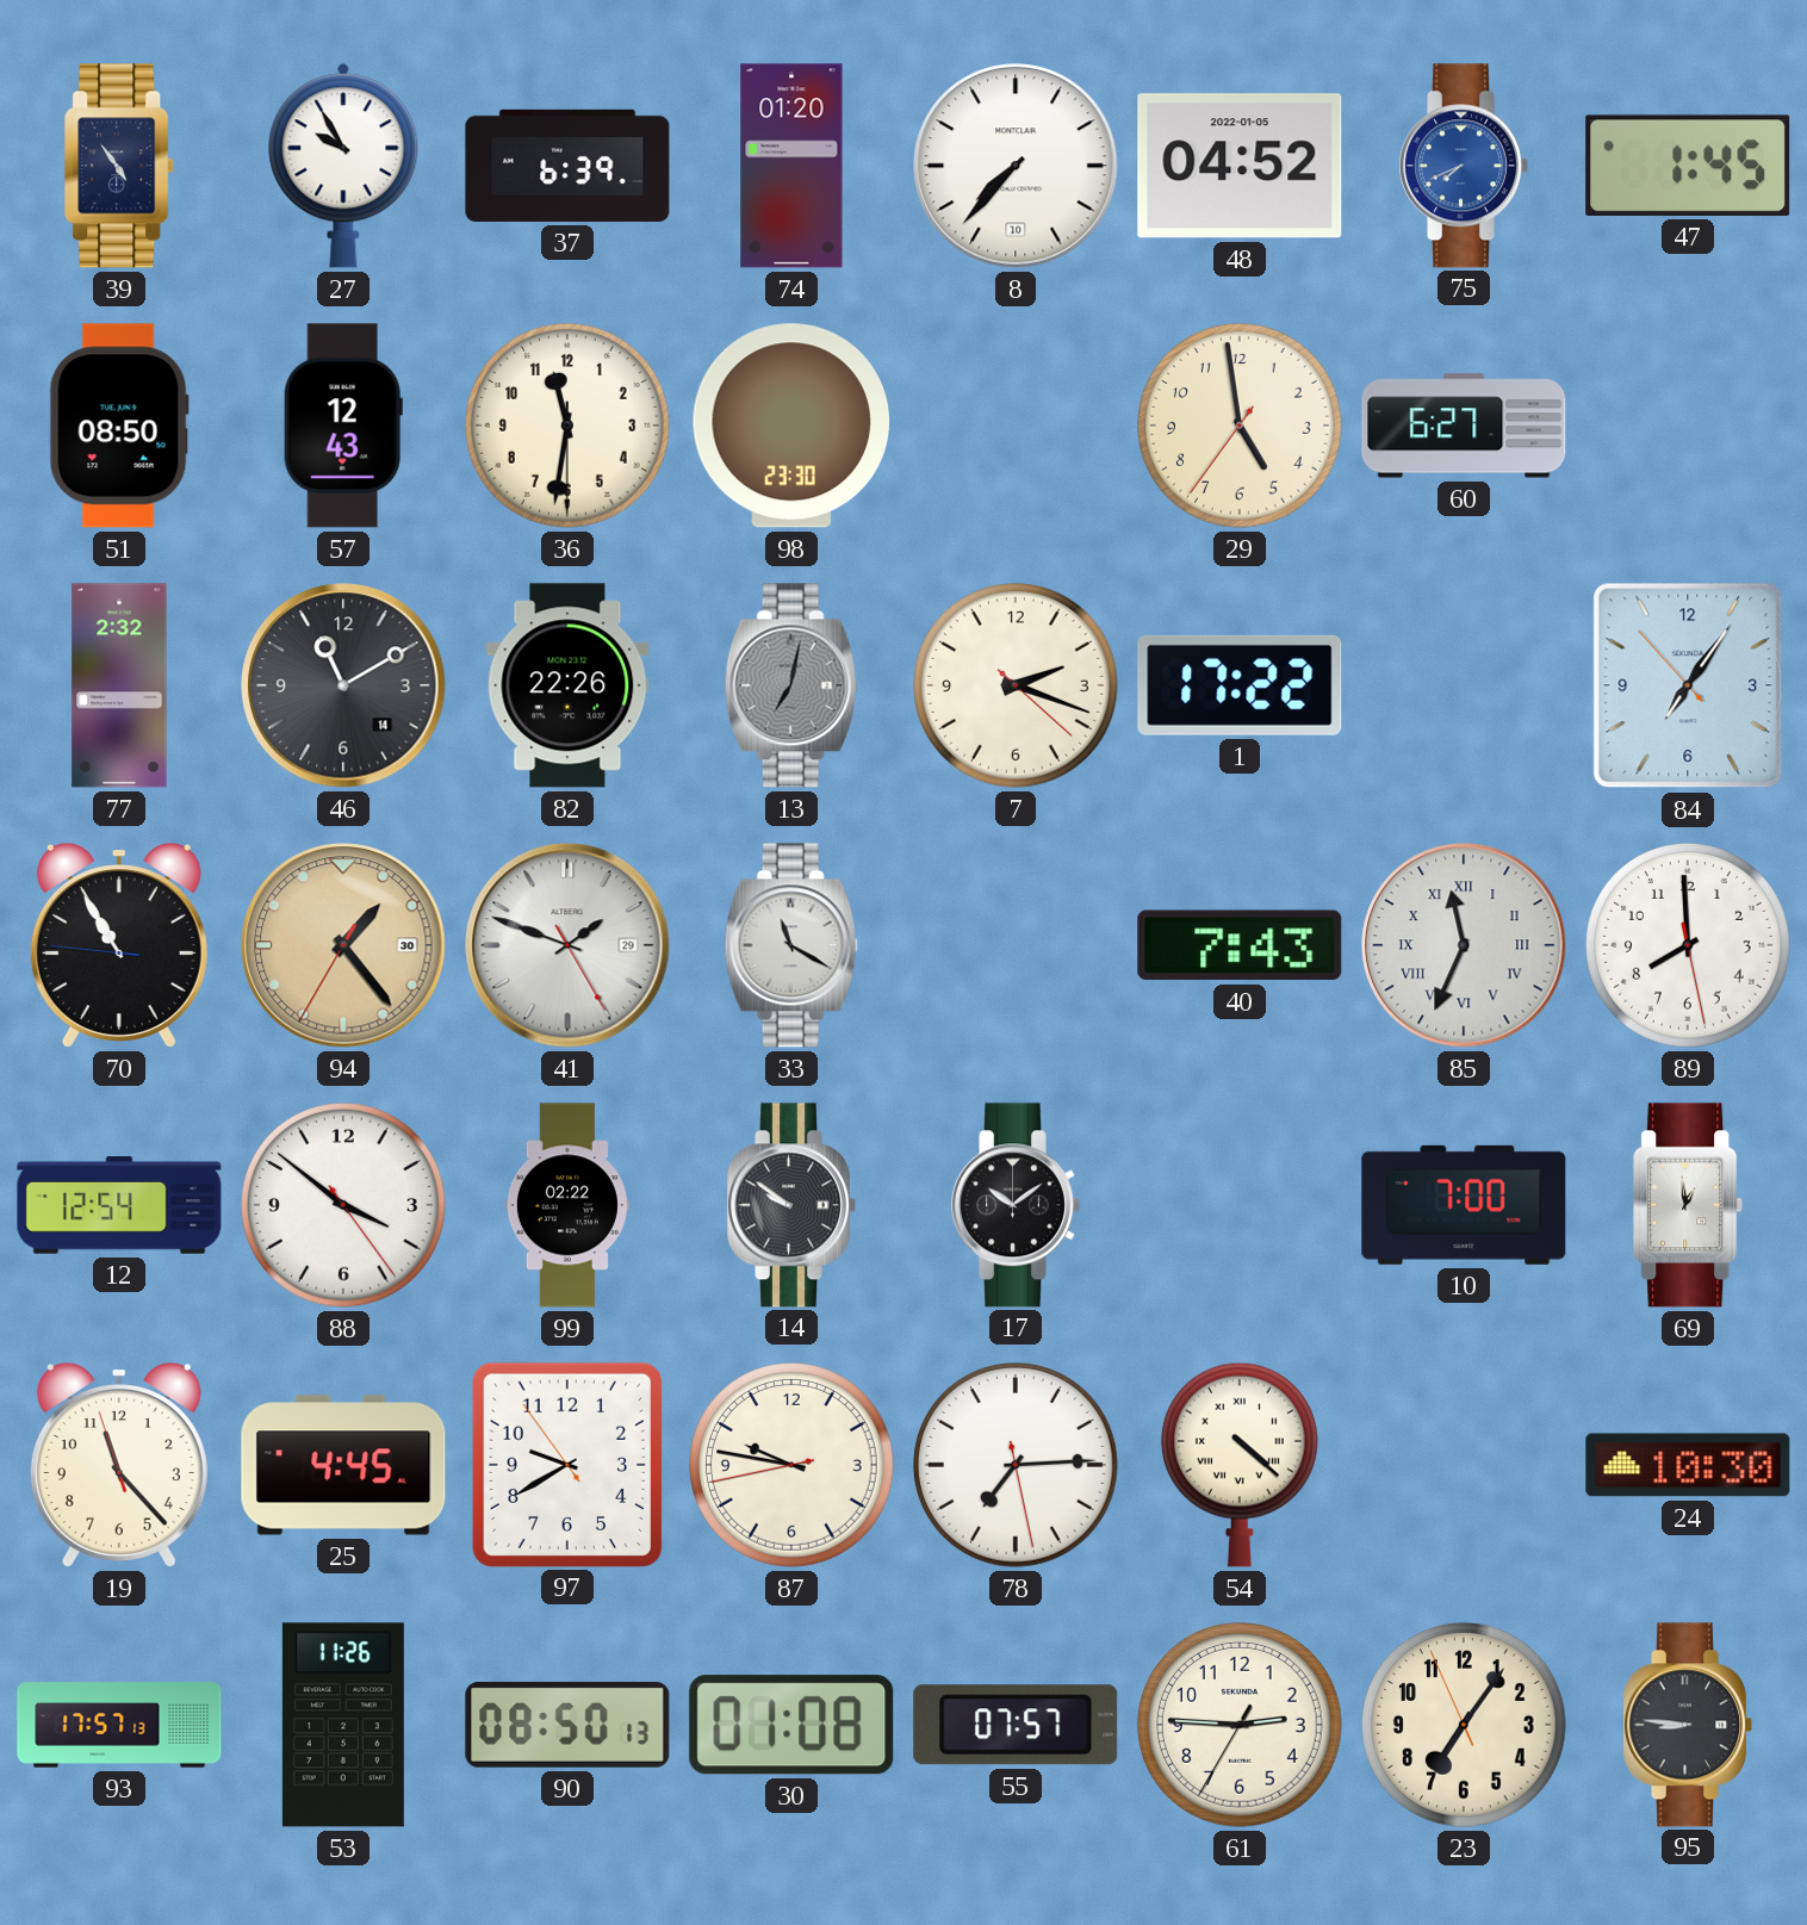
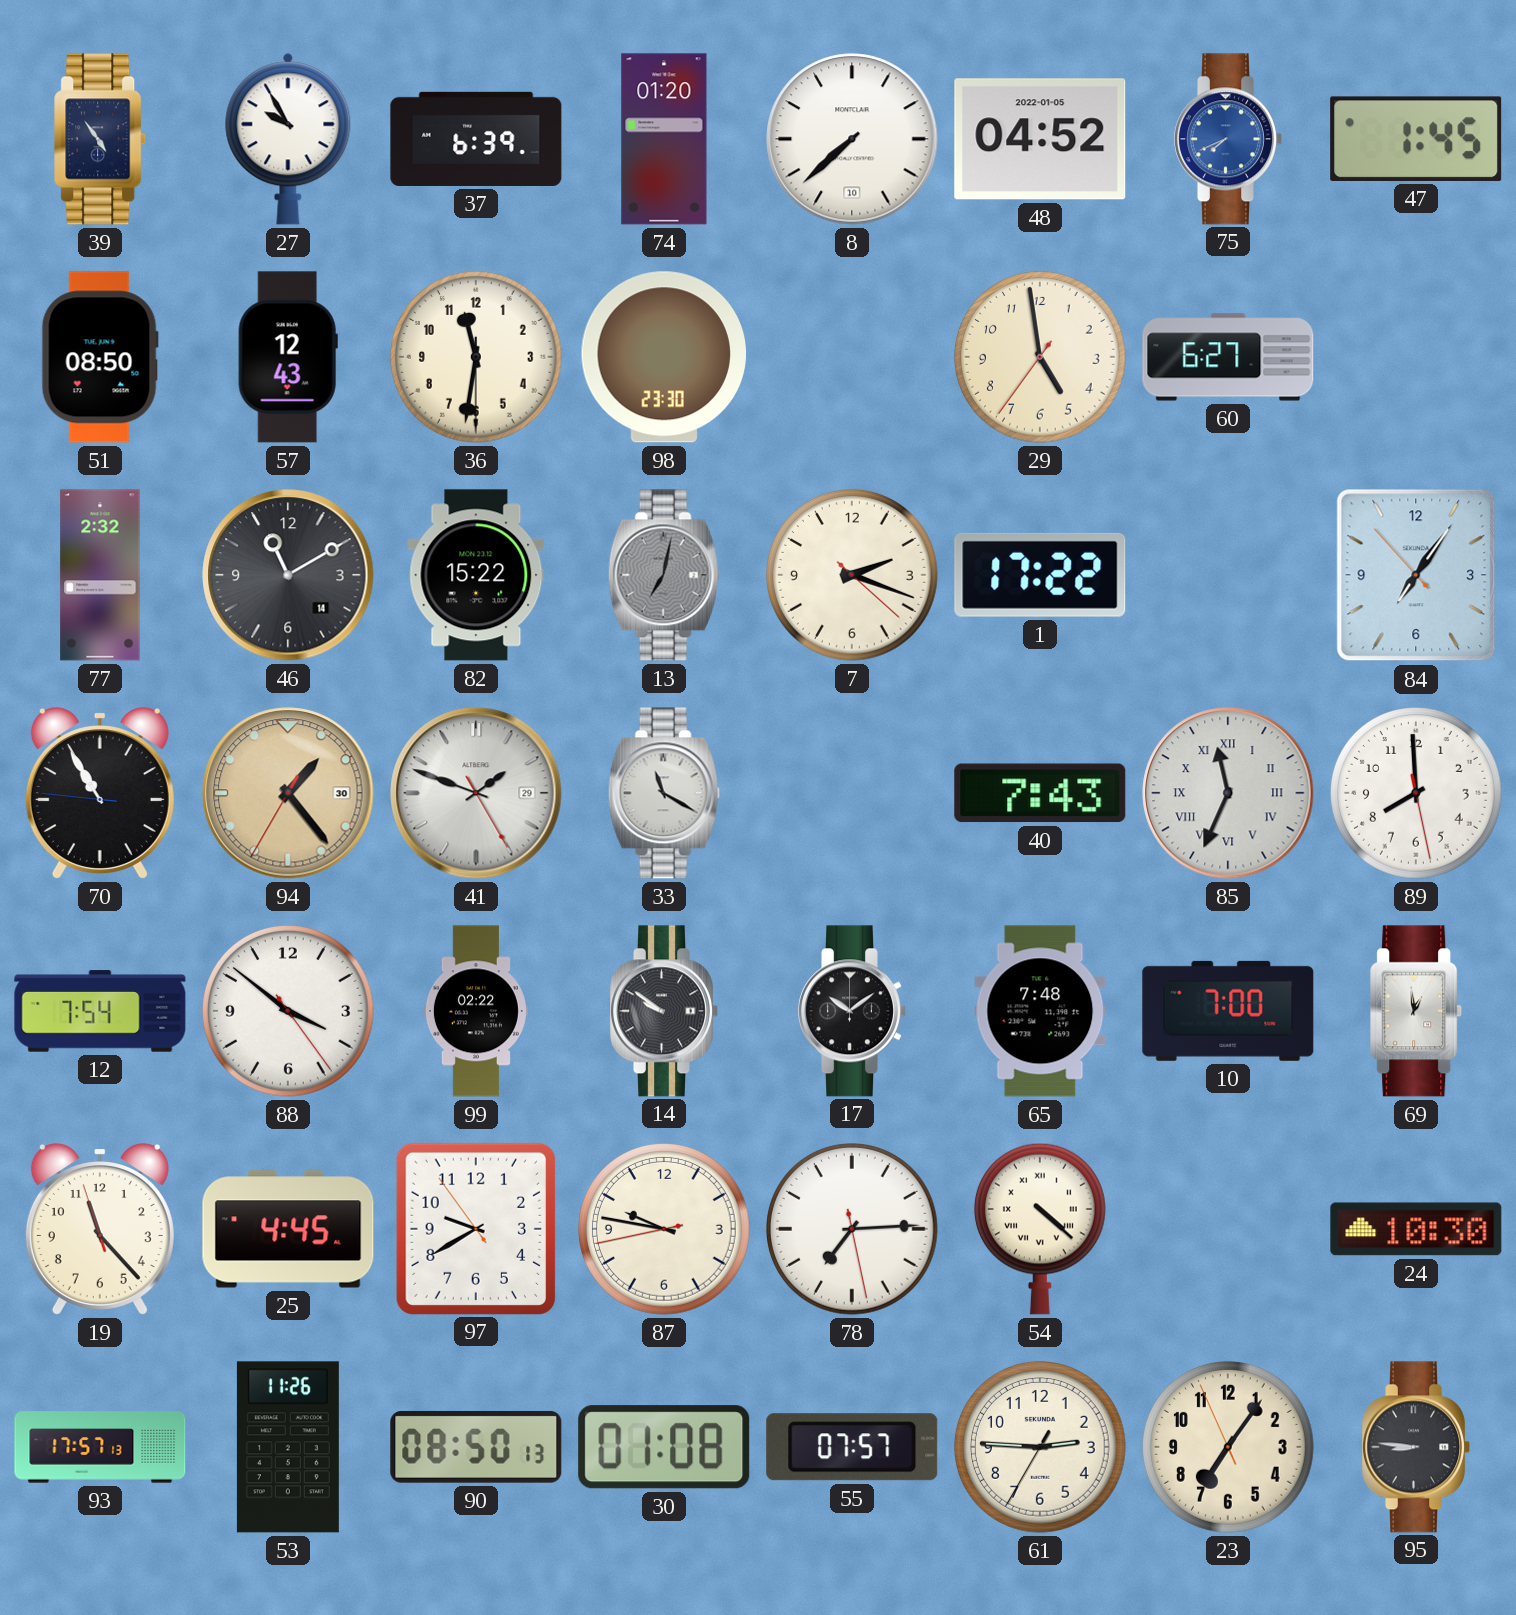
8: 7:37 -> 7:38
82: 22:26 -> 15:22
12: 12:54 -> 7:54
65: none -> 7:48
